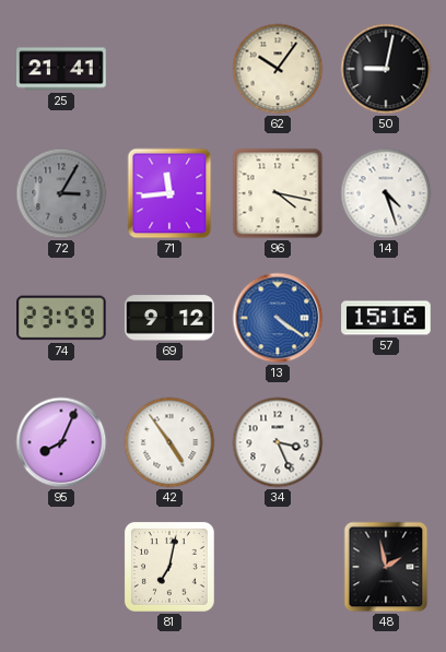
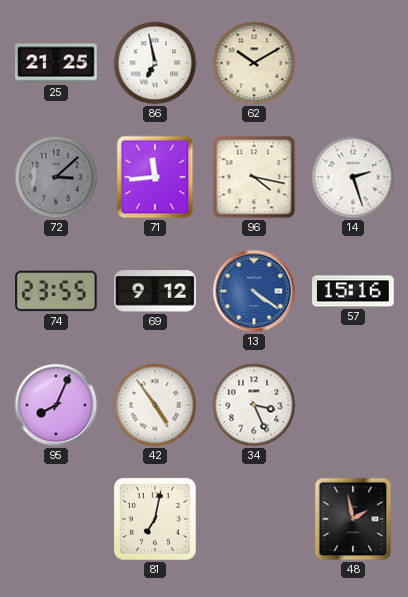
25: 21:41 -> 21:25
86: none -> 6:58
62: 10:06 -> 10:10
50: 9:02 -> none
72: 3:05 -> 3:08
14: 4:27 -> 2:27
74: 23:59 -> 23:55
